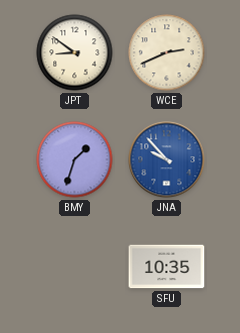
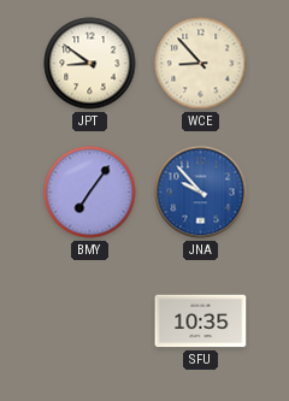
WCE: 2:41 -> 8:53
BMY: 1:33 -> 7:06
